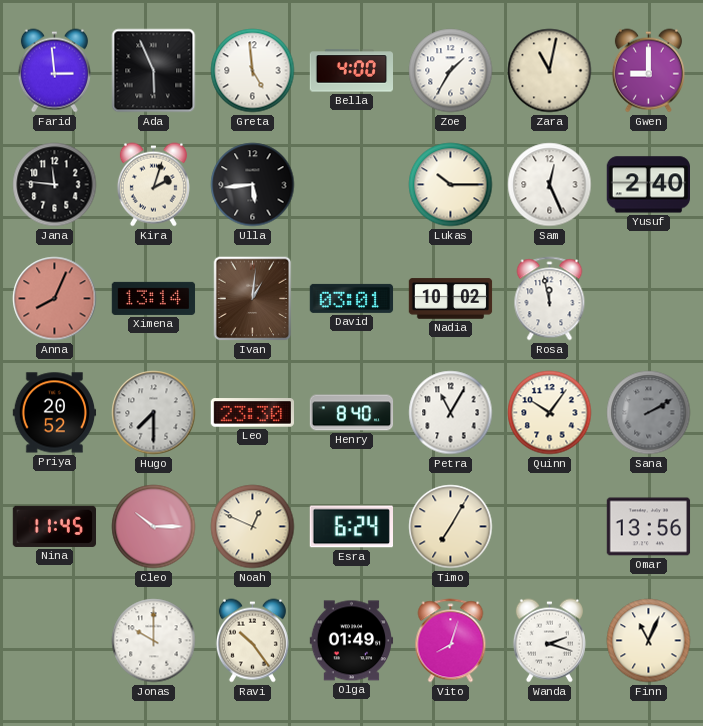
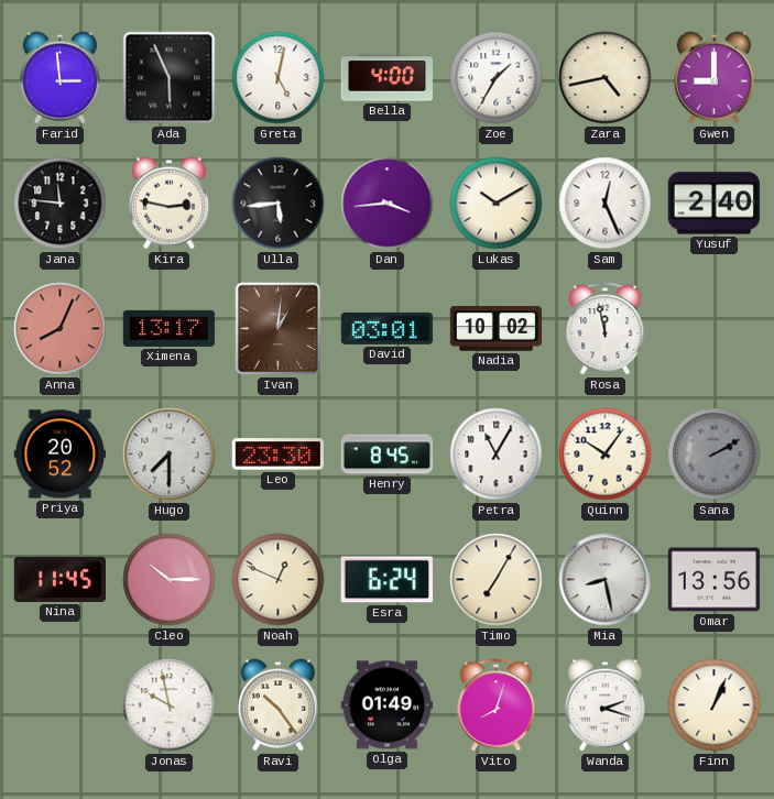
Greta: 4:59 -> 5:02
Zara: 11:02 -> 4:43
Kira: 2:03 -> 2:47
Dan: none -> 3:44
Lukas: 10:15 -> 10:10
Ximena: 13:14 -> 13:17
Henry: 8:40 -> 8:45
Mia: none -> 8:28
Jonas: 10:00 -> 9:58
Finn: 11:04 -> 1:04
